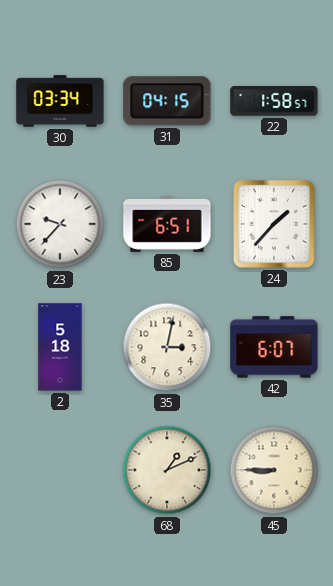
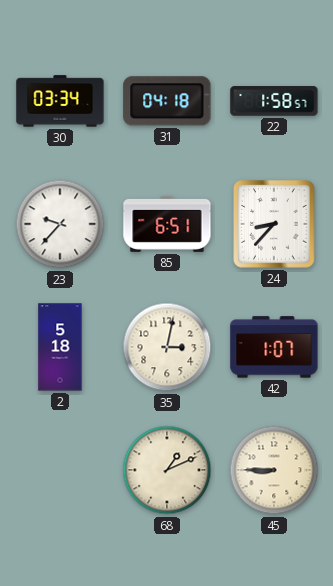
31: 04:15 -> 04:18
24: 1:37 -> 8:37
42: 6:07 -> 1:07
